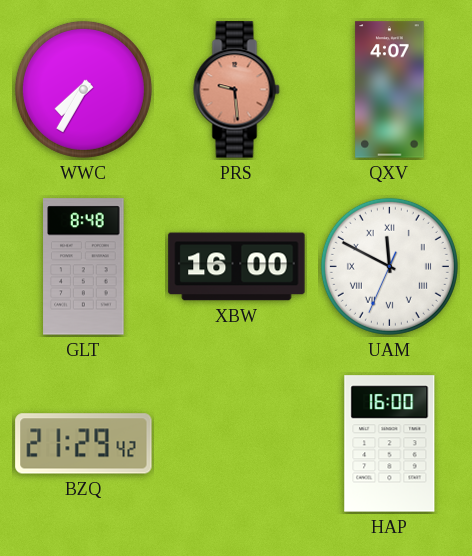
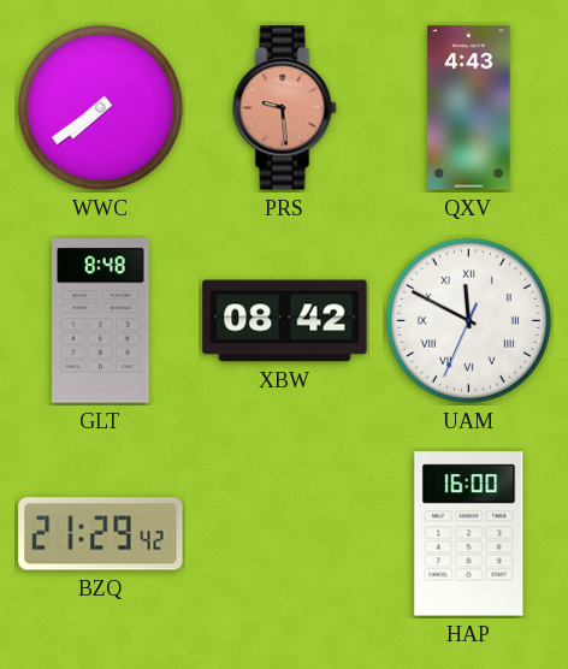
WWC: 7:35 -> 7:39
QXV: 4:07 -> 4:43
XBW: 16:00 -> 08:42
